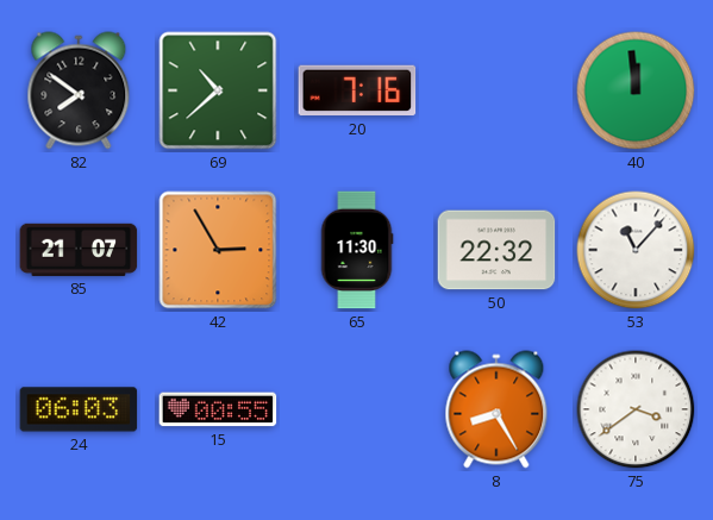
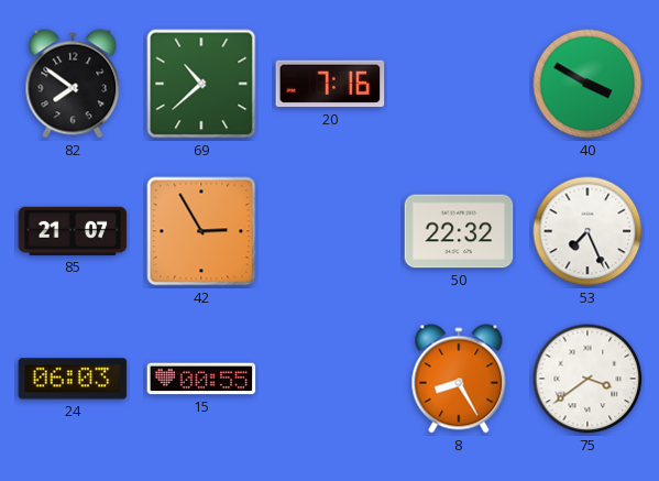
40: 11:59 -> 3:50
65: 11:30 -> none
53: 11:07 -> 7:26
